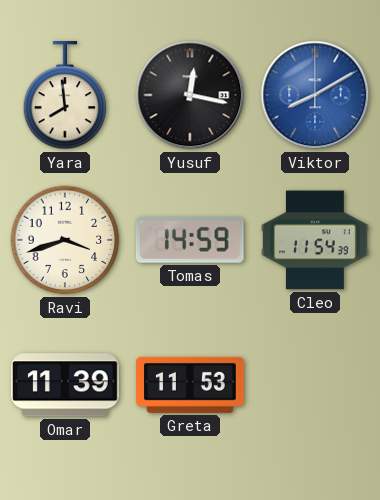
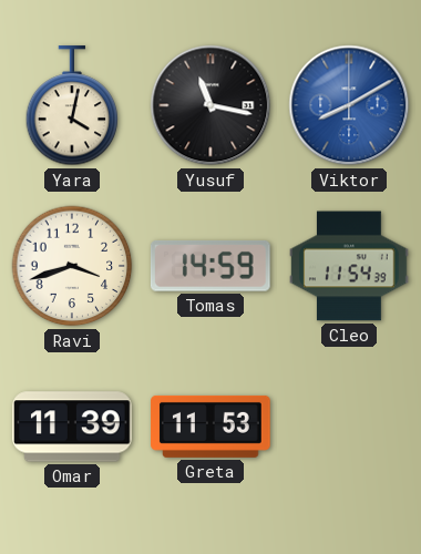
Yara: 7:59 -> 4:02
Yusuf: 12:17 -> 11:17
